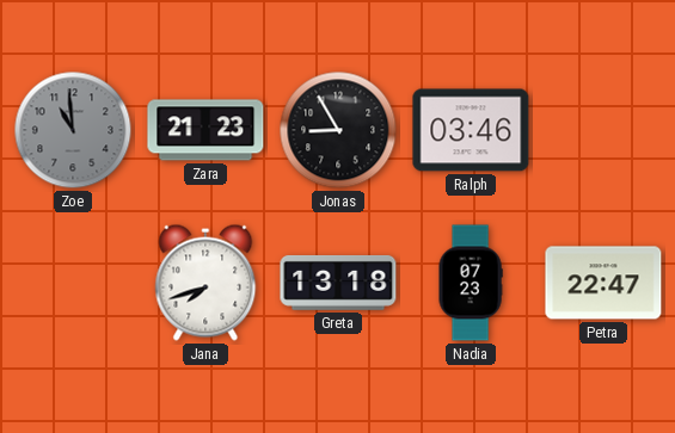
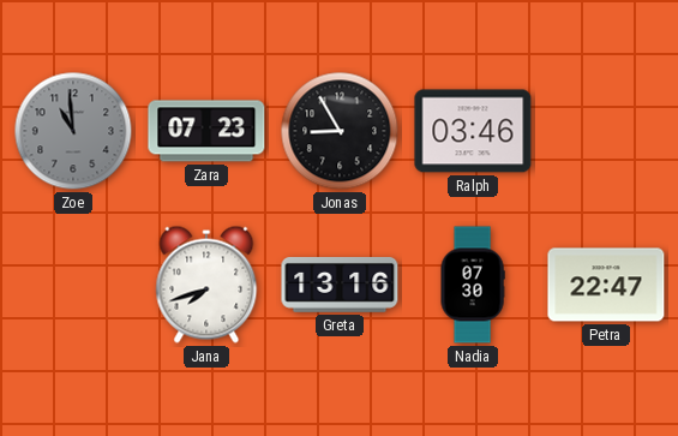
Zara: 21:23 -> 07:23
Greta: 13:18 -> 13:16
Nadia: 07:23 -> 07:30
